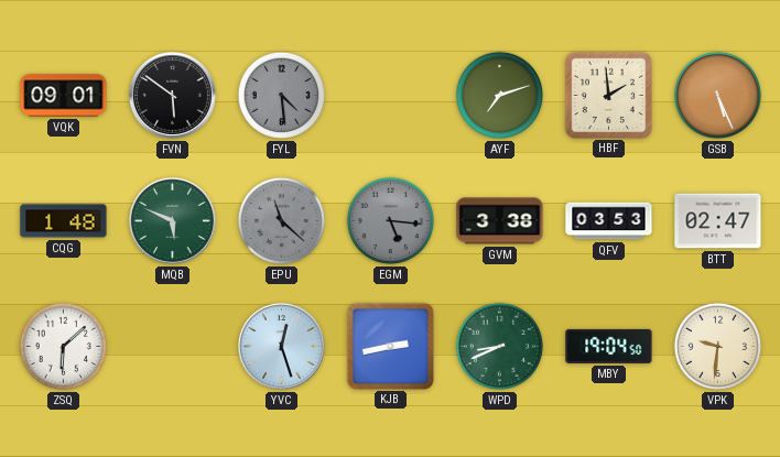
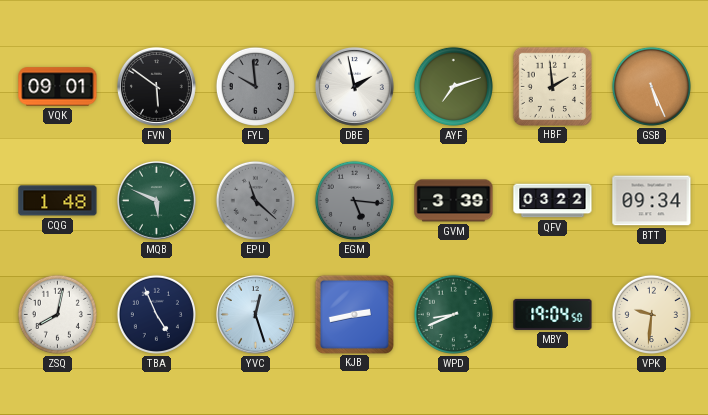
FYL: 4:29 -> 9:59
DBE: none -> 1:58
GVM: 3:38 -> 3:39
QFV: 03:53 -> 03:22
BTT: 02:47 -> 09:34
ZSQ: 6:08 -> 8:02
TBA: none -> 4:56
